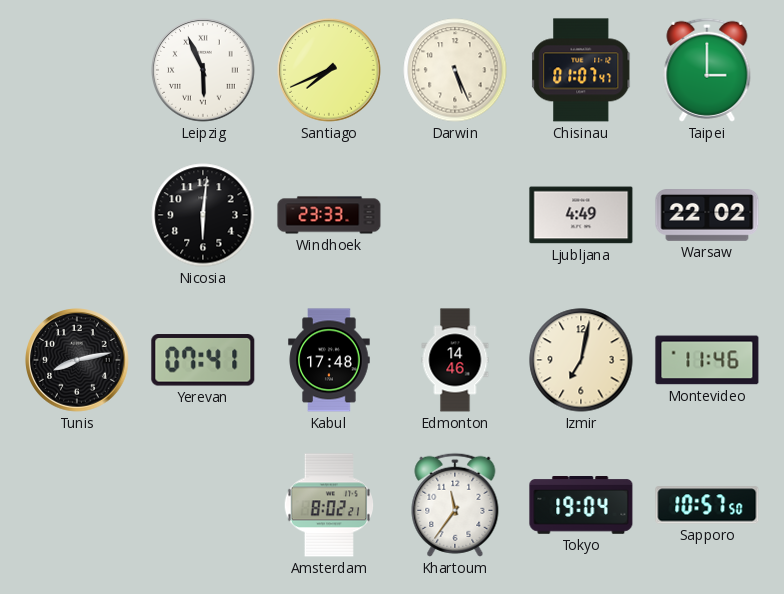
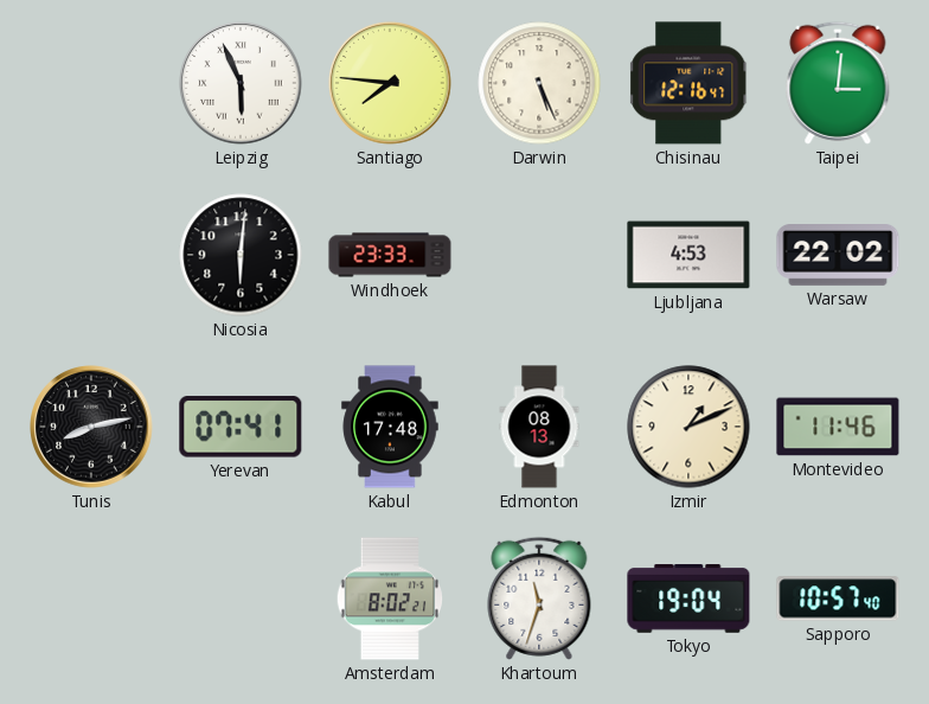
Santiago: 7:41 -> 7:46
Chisinau: 01:07 -> 12:16
Taipei: 3:00 -> 3:01
Ljubljana: 4:49 -> 4:53
Edmonton: 14:46 -> 08:13
Izmir: 7:02 -> 1:11
Khartoum: 11:36 -> 11:33
Sapporo: 10:57:50 -> 10:57:40
